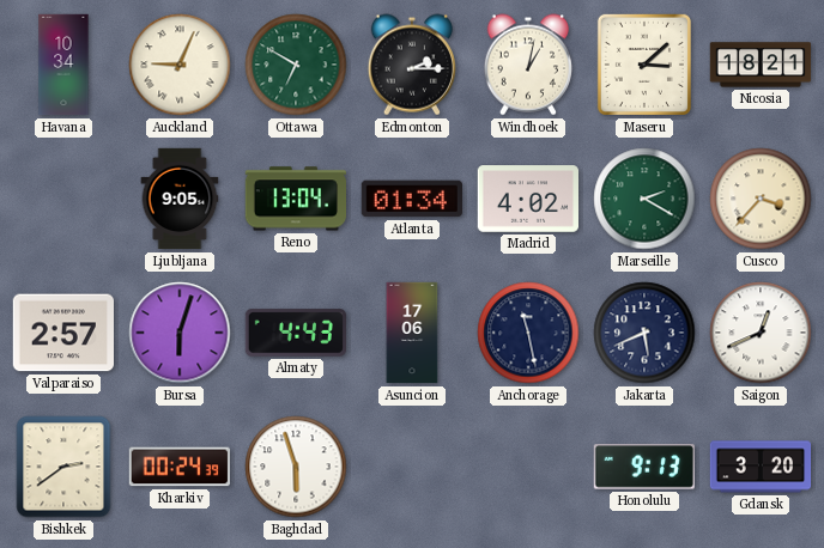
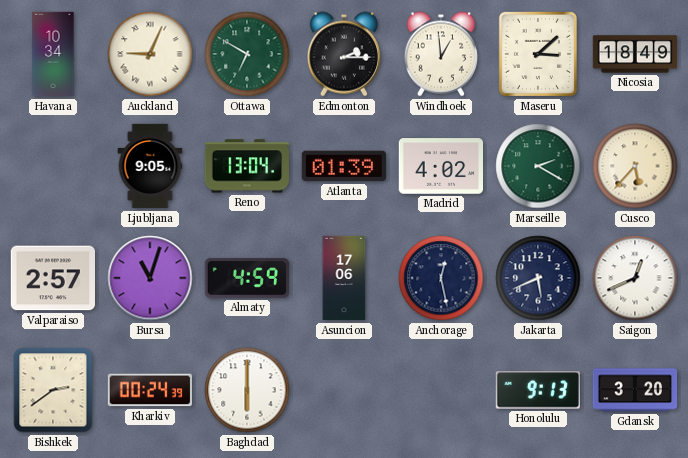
Windhoek: 1:02 -> 12:59
Nicosia: 18:21 -> 18:49
Atlanta: 01:34 -> 01:39
Cusco: 3:37 -> 5:37
Bursa: 6:03 -> 11:03
Almaty: 4:43 -> 4:59
Anchorage: 11:28 -> 12:28
Baghdad: 5:57 -> 6:00
